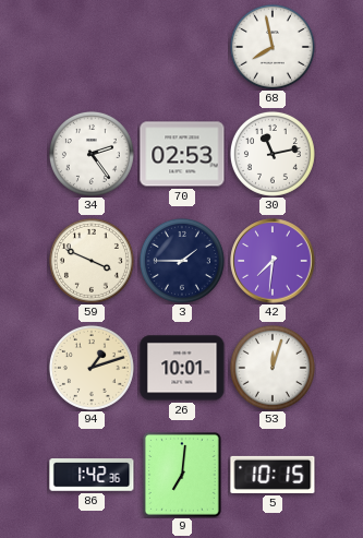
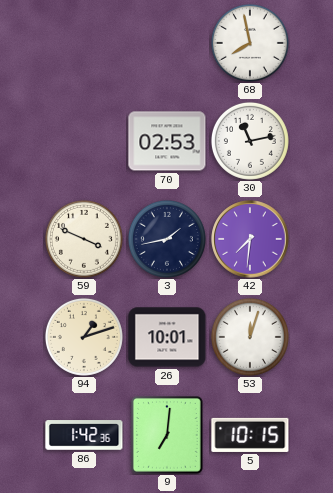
34: 2:24 -> none
3: 1:45 -> 1:43
